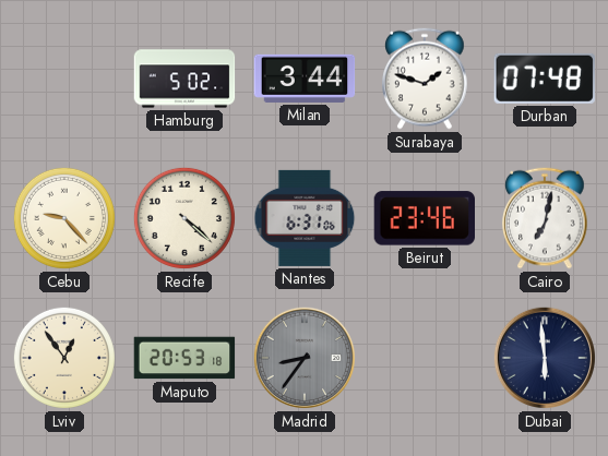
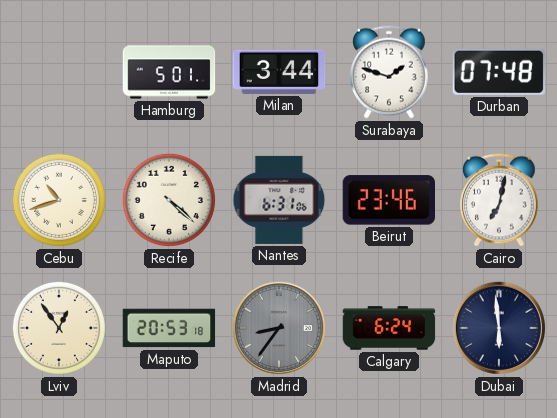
Hamburg: 5:02 -> 5:01
Cebu: 9:23 -> 10:42
Calgary: none -> 6:24
